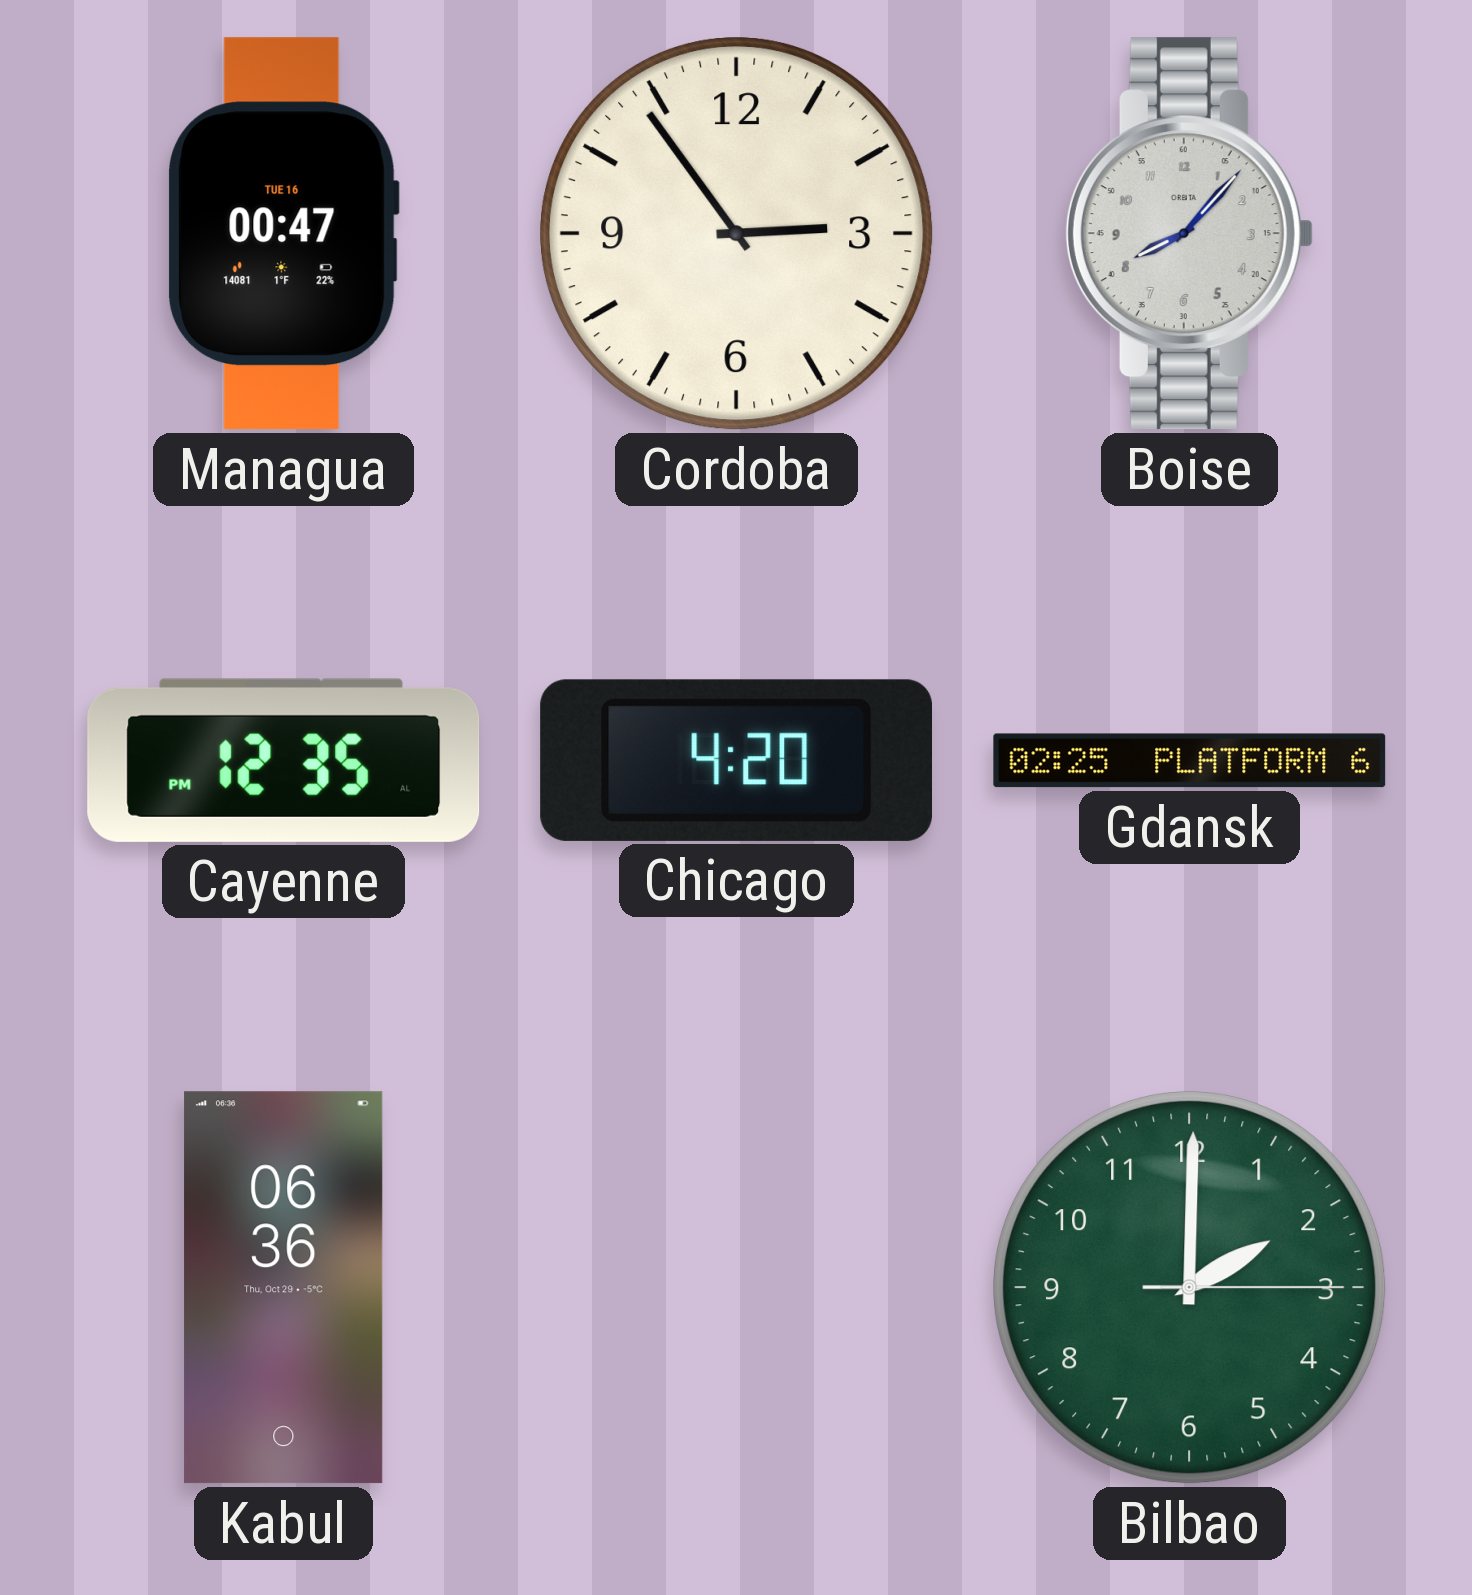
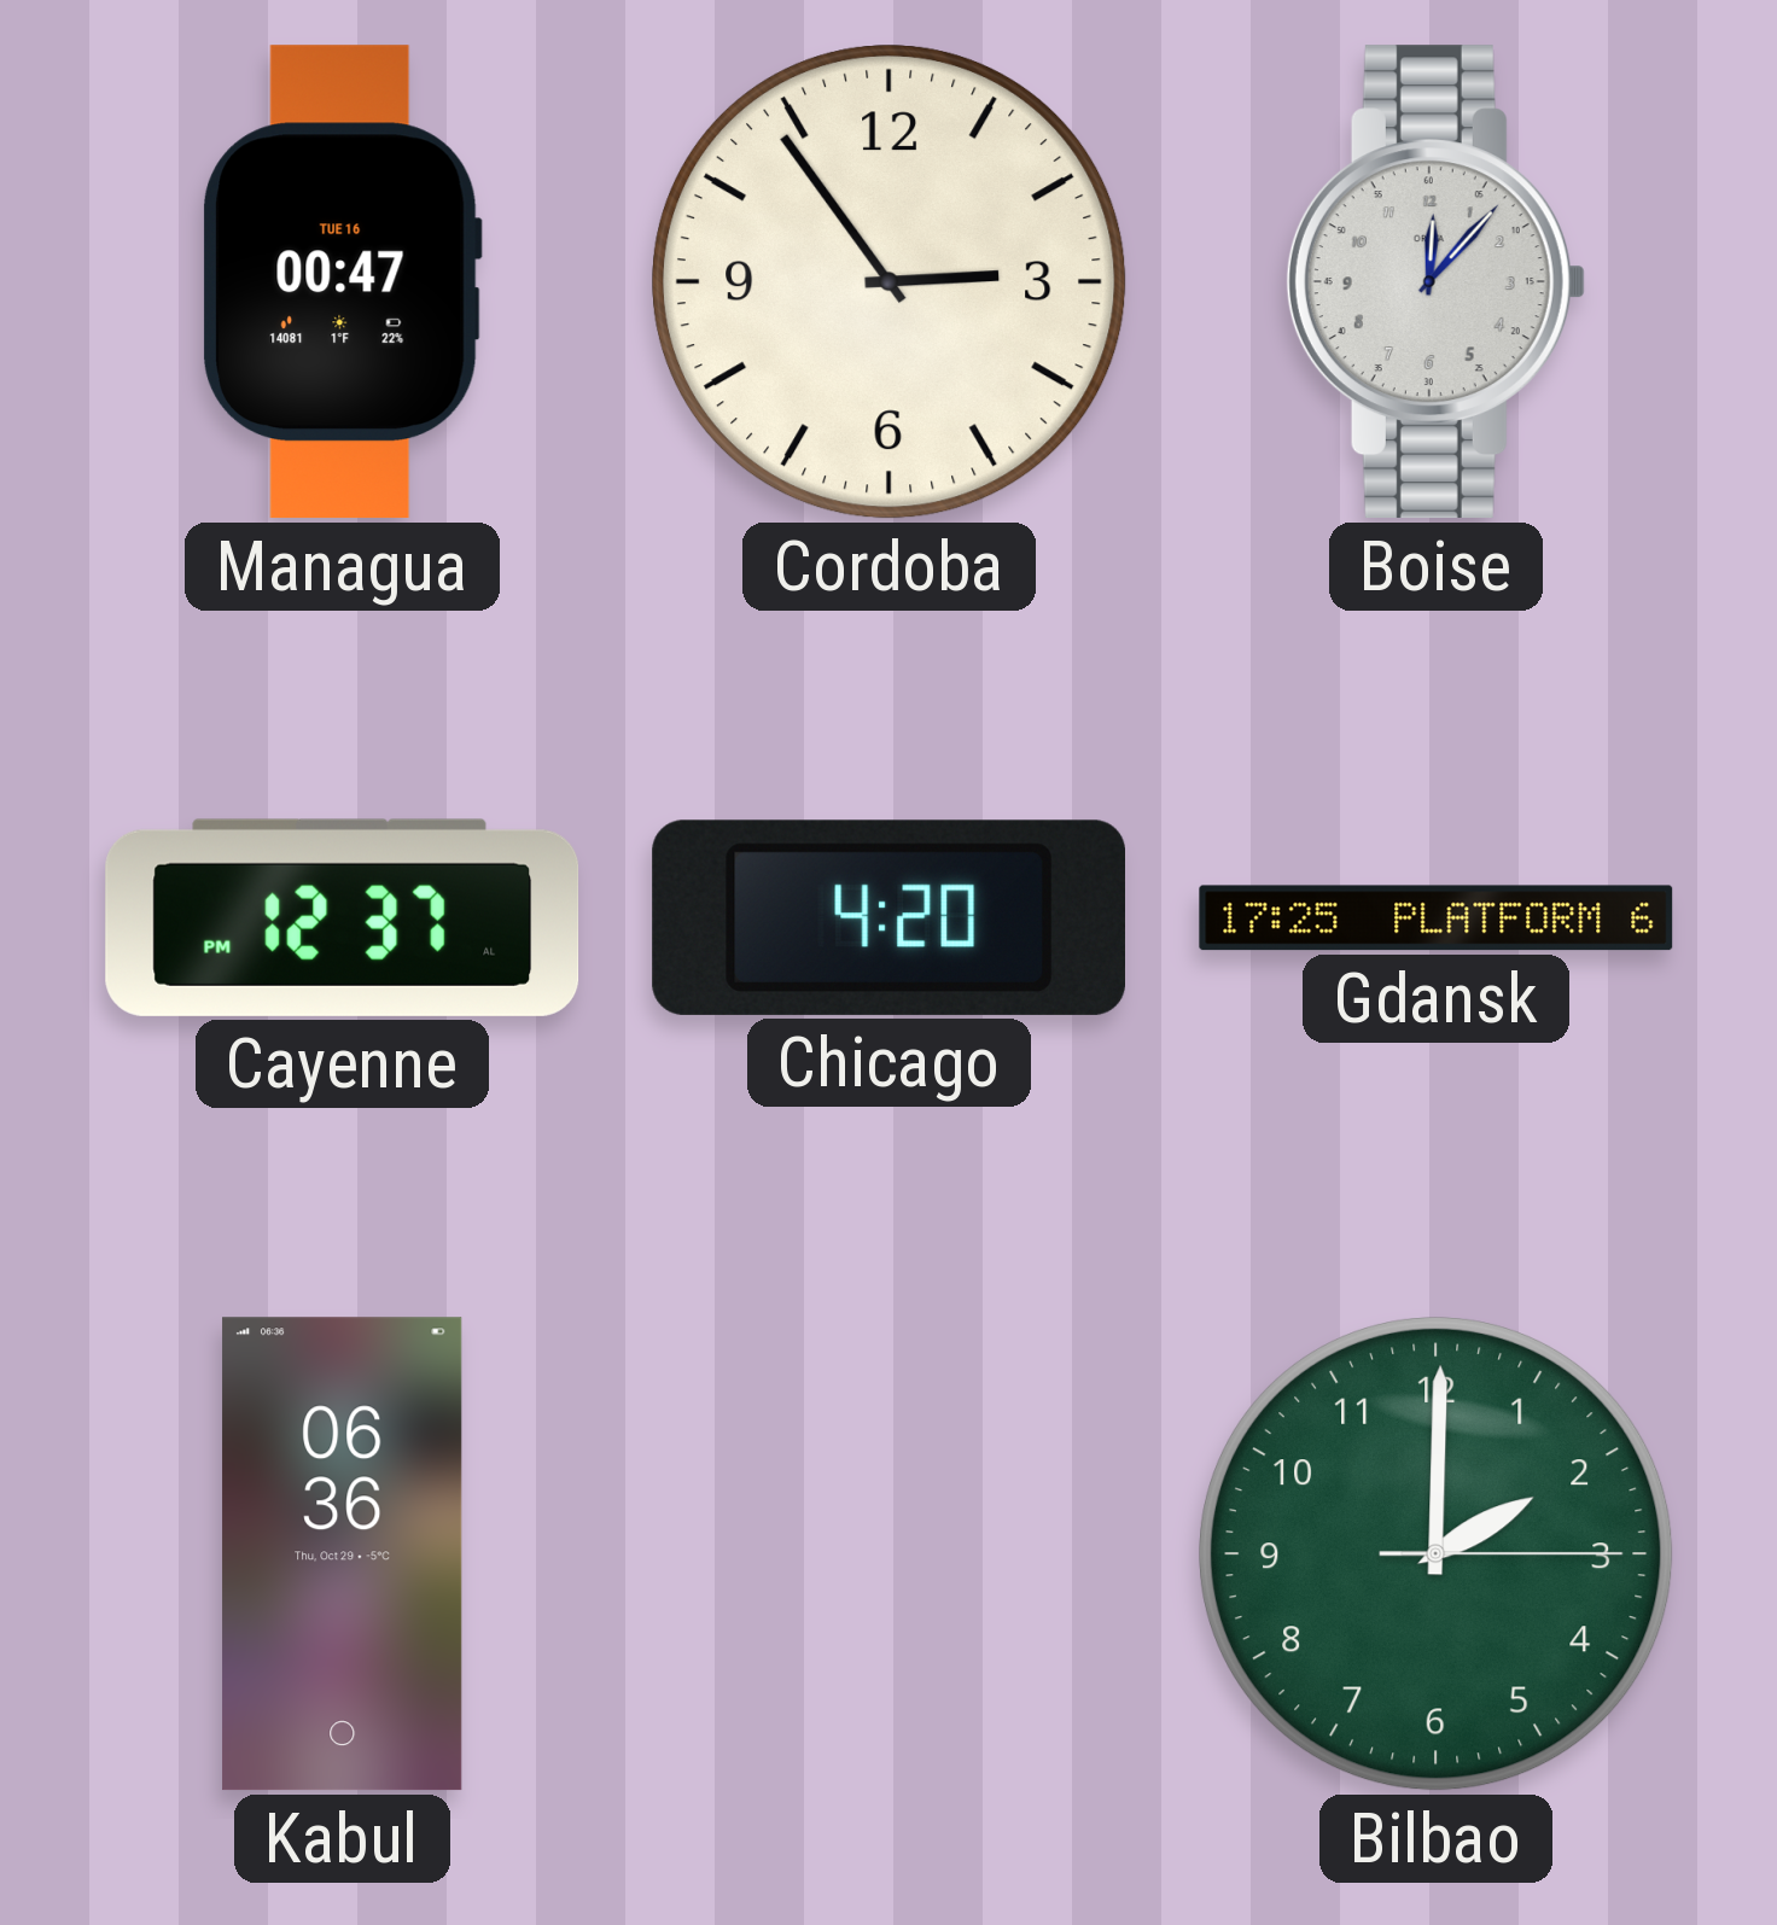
Boise: 8:07 -> 12:07
Cayenne: 12:35 -> 12:37
Gdansk: 02:25 -> 17:25
